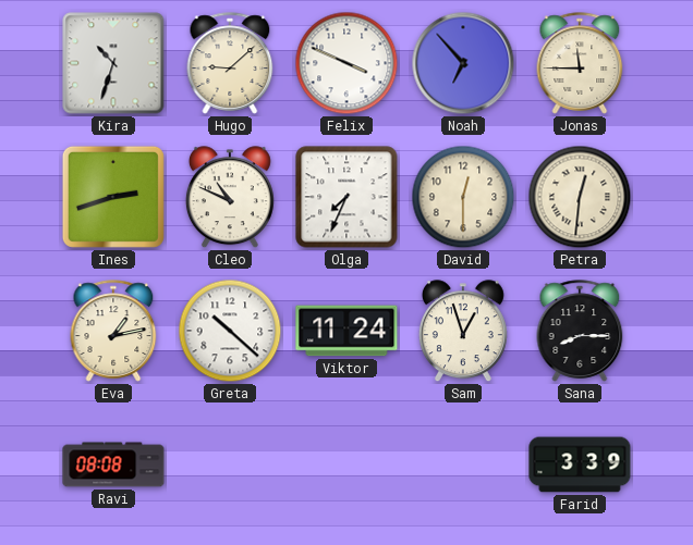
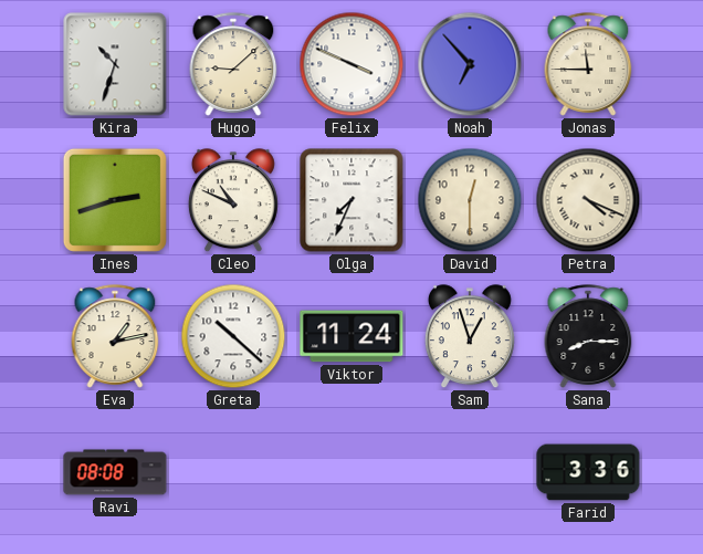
Petra: 12:31 -> 4:19
Farid: 3:39 -> 3:36
